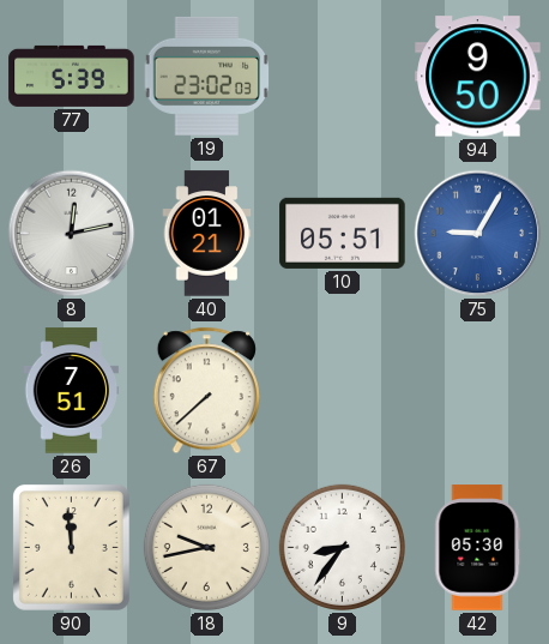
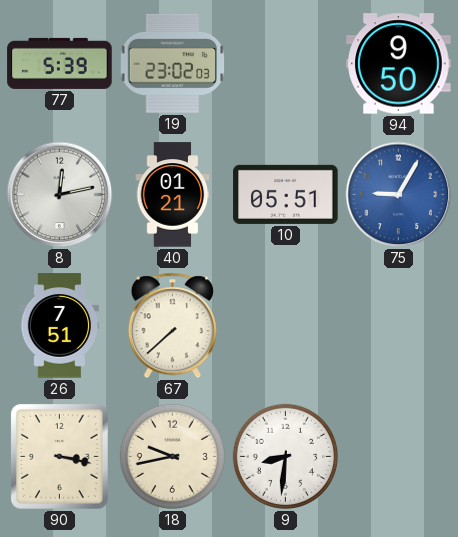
90: 11:59 -> 3:17
9: 8:36 -> 8:31
42: 05:30 -> none
